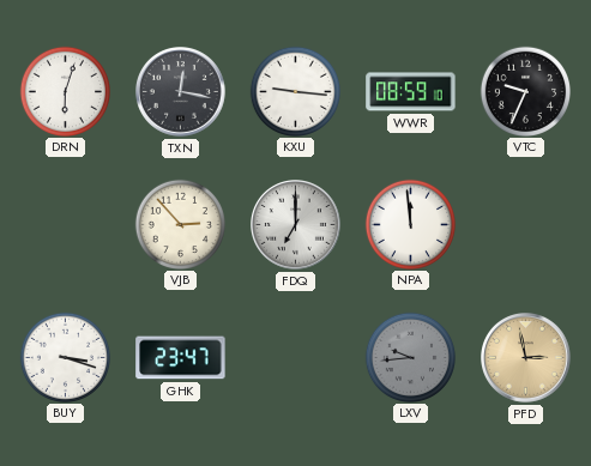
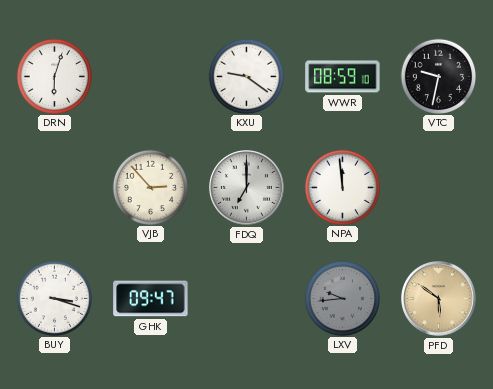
TXN: 12:17 -> none
KXU: 9:16 -> 9:21
VTC: 9:34 -> 9:32
GHK: 23:47 -> 09:47
PFD: 2:58 -> 5:51
